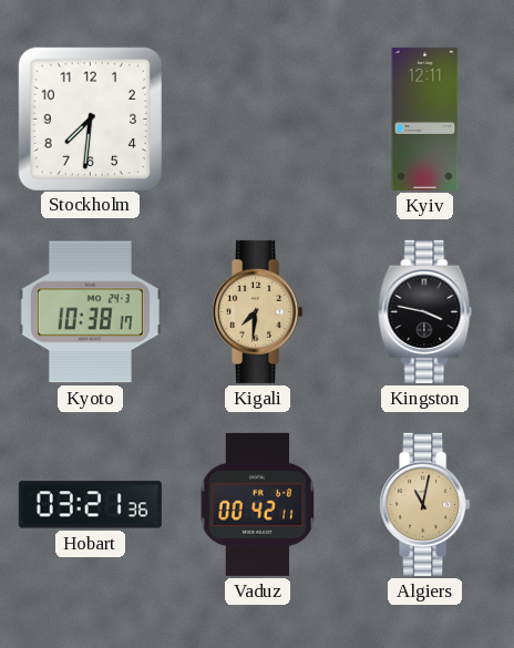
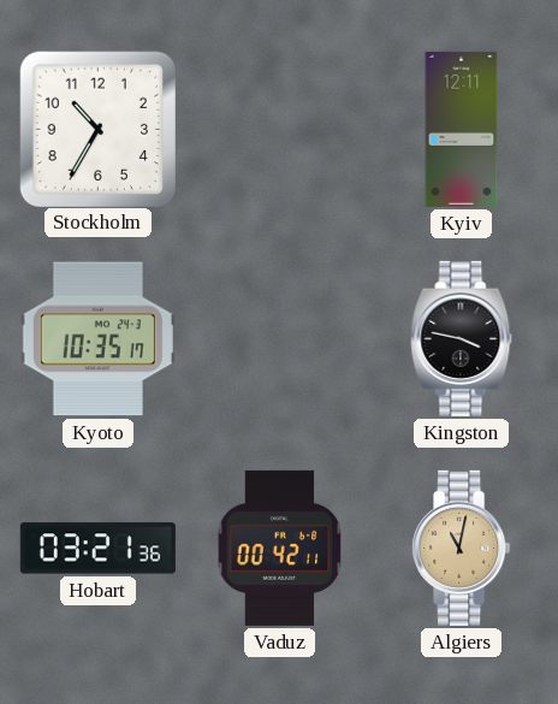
Stockholm: 7:31 -> 10:35
Kyoto: 10:38 -> 10:35
Kigali: 7:31 -> none
